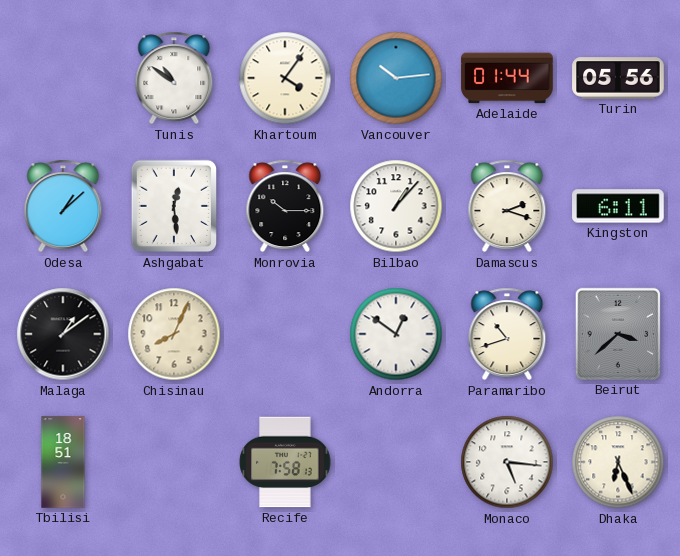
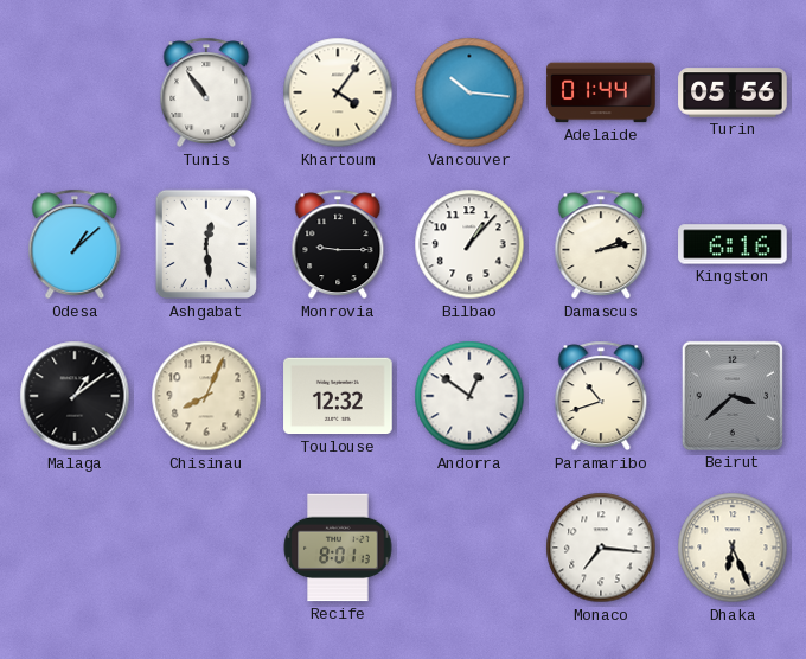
Tunis: 10:51 -> 10:54
Vancouver: 10:14 -> 10:16
Monrovia: 10:15 -> 9:15
Damascus: 2:18 -> 2:13
Kingston: 6:11 -> 6:16
Toulouse: none -> 12:32
Tbilisi: 18:51 -> none
Recife: 7:58 -> 8:01
Monaco: 5:16 -> 7:16
